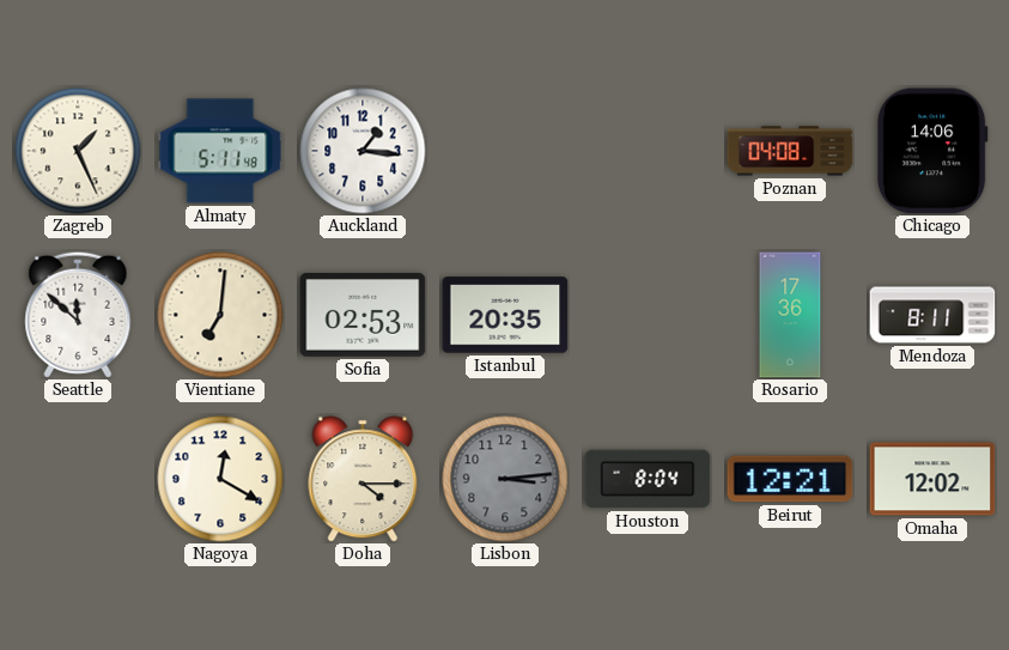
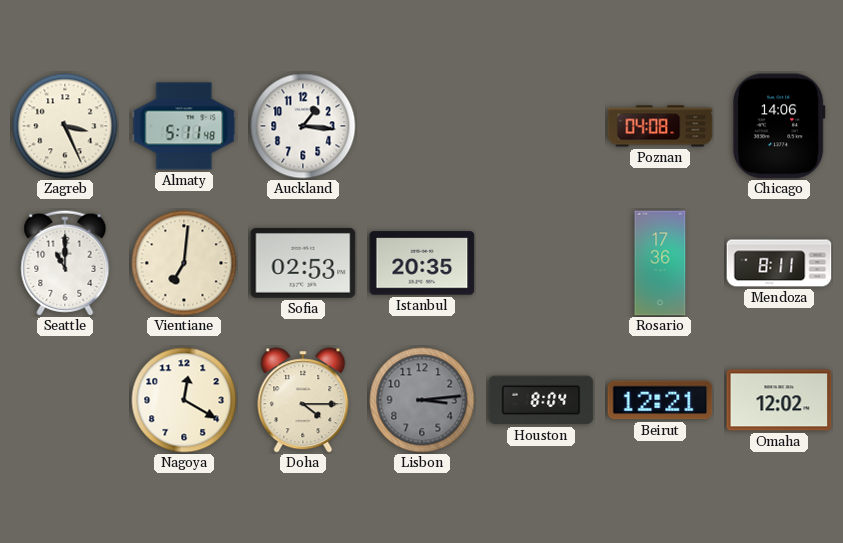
Zagreb: 1:26 -> 3:26
Seattle: 11:52 -> 11:00
